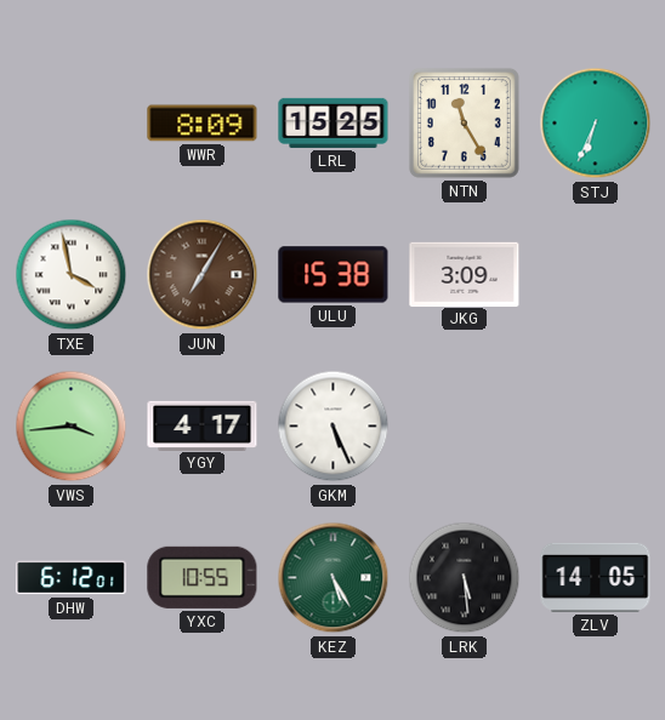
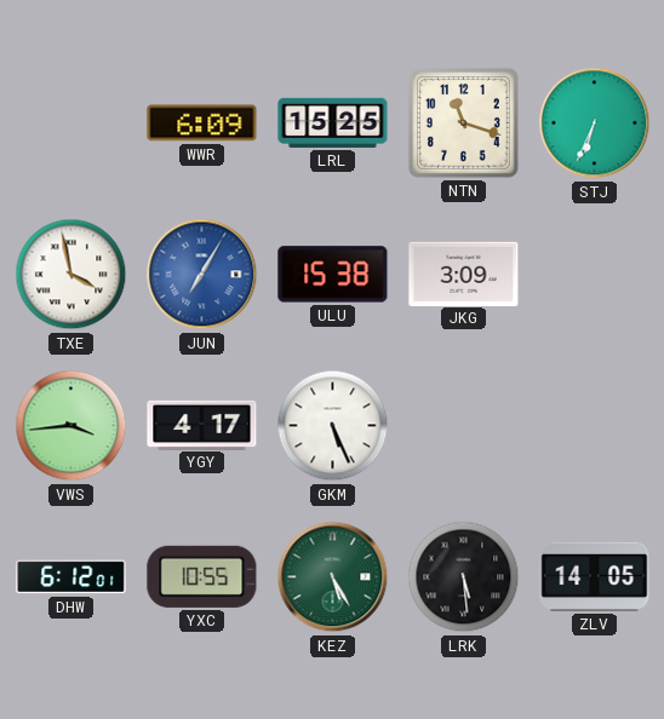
WWR: 8:09 -> 6:09
NTN: 11:25 -> 11:18
JUN dial: brown -> blue
